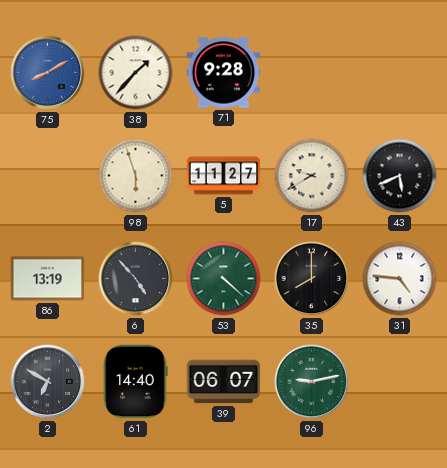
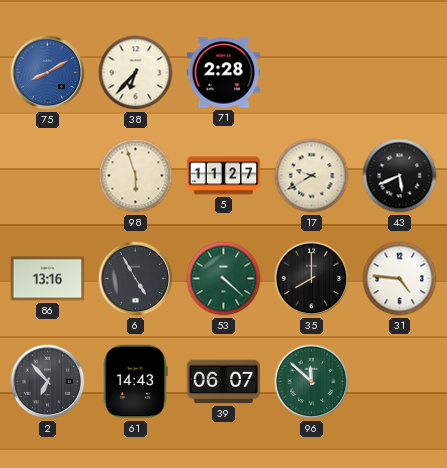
38: 1:37 -> 6:37
71: 9:28 -> 2:28
86: 13:19 -> 13:16
6: 4:53 -> 4:55
2: 6:50 -> 6:53
61: 14:40 -> 14:43
96: 9:13 -> 11:52
